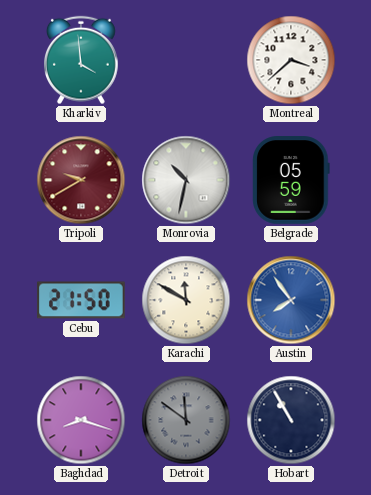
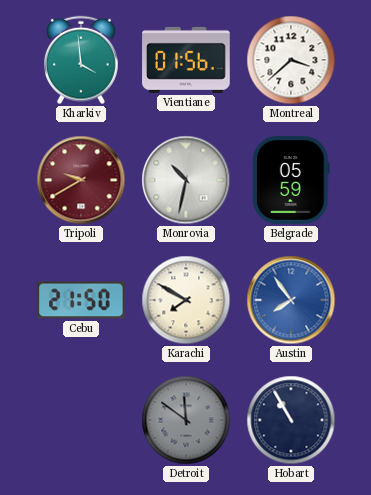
Vientiane: none -> 01:56
Karachi: 11:50 -> 7:50
Baghdad: 8:18 -> none
